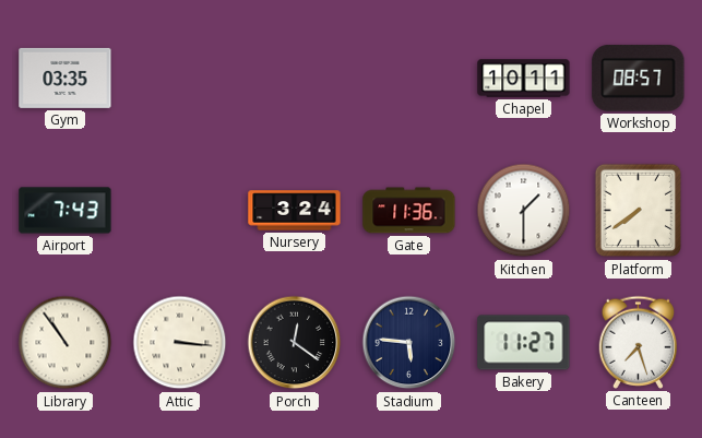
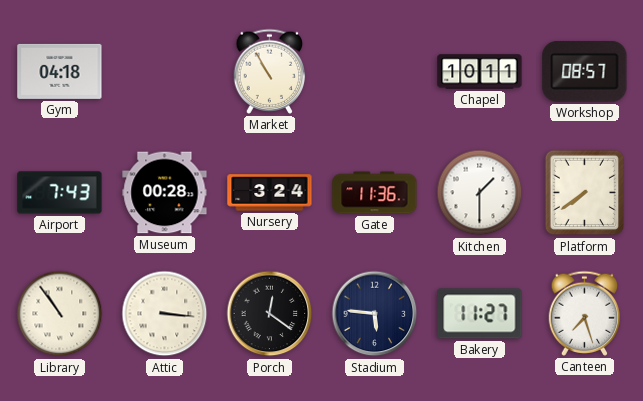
Gym: 03:35 -> 04:18
Market: none -> 10:55
Museum: none -> 00:28
